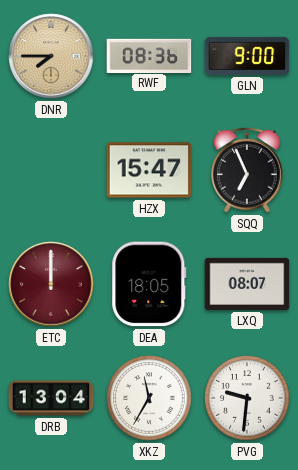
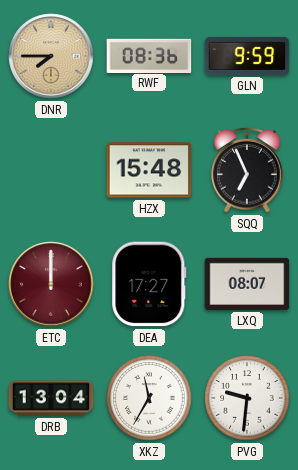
GLN: 9:00 -> 9:59
HZX: 15:47 -> 15:48
DEA: 18:05 -> 17:27
